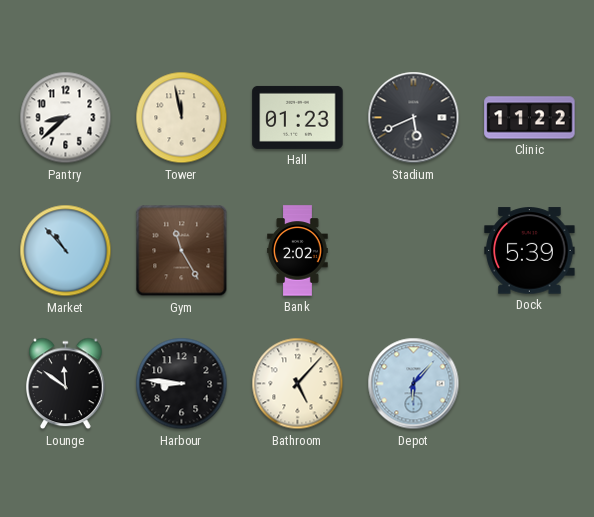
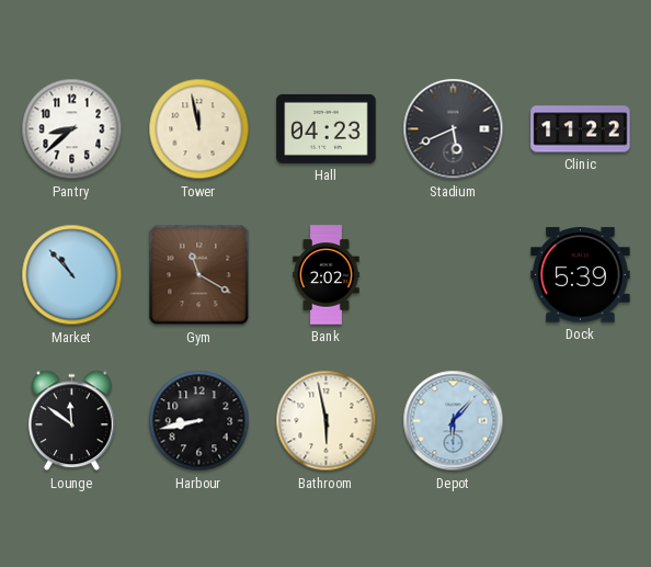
Hall: 01:23 -> 04:23
Gym: 11:25 -> 11:20
Harbour: 8:46 -> 8:43
Bathroom: 5:07 -> 5:58
